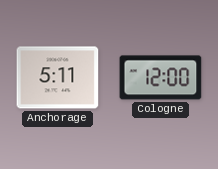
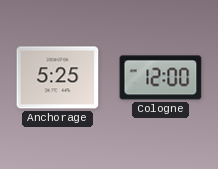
Anchorage: 5:11 -> 5:25
